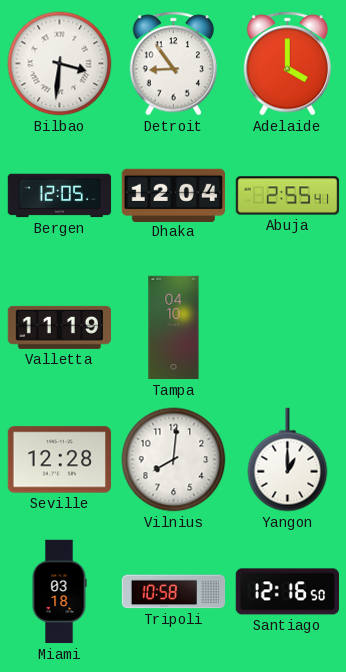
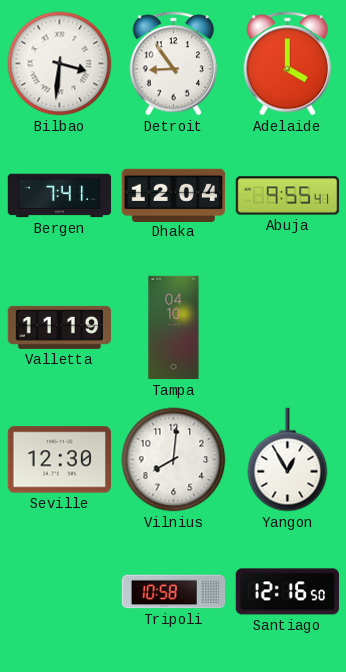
Bergen: 12:05 -> 7:41
Abuja: 2:55 -> 9:55
Seville: 12:28 -> 12:30
Yangon: 1:00 -> 12:55
Miami: 03:18 -> none
